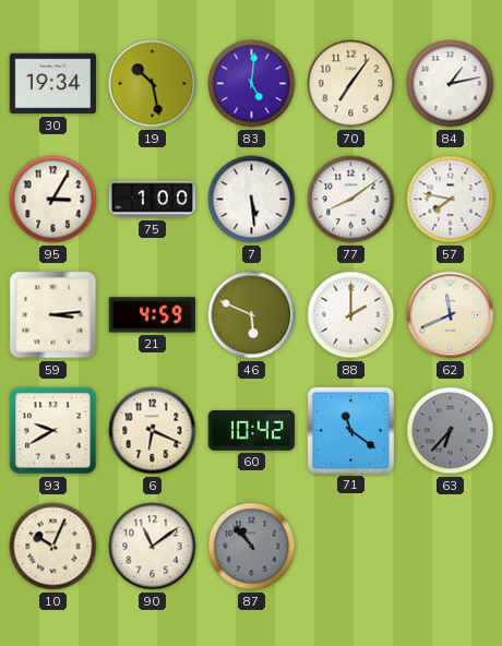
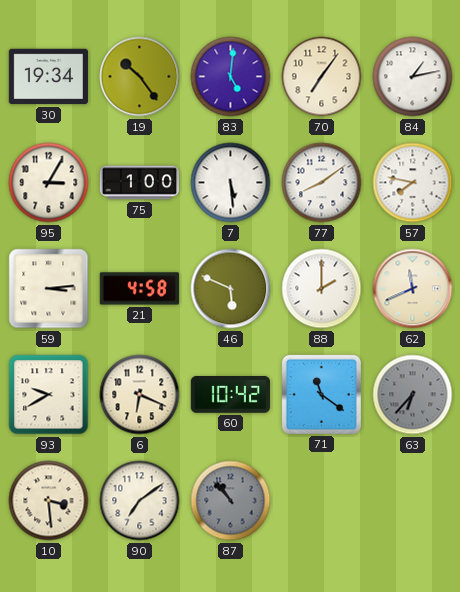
19: 10:28 -> 10:24
21: 4:59 -> 4:58
10: 10:04 -> 3:29
90: 11:09 -> 7:09
